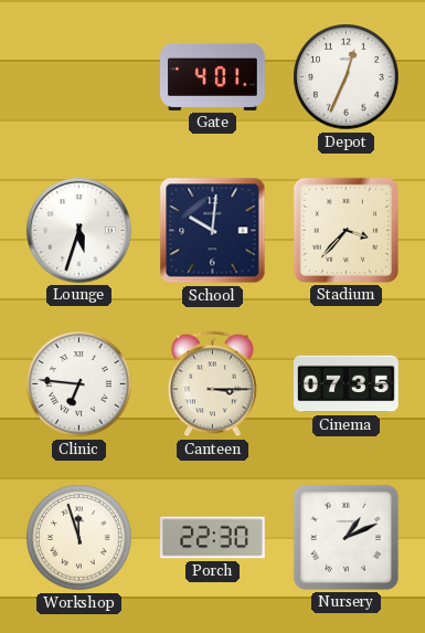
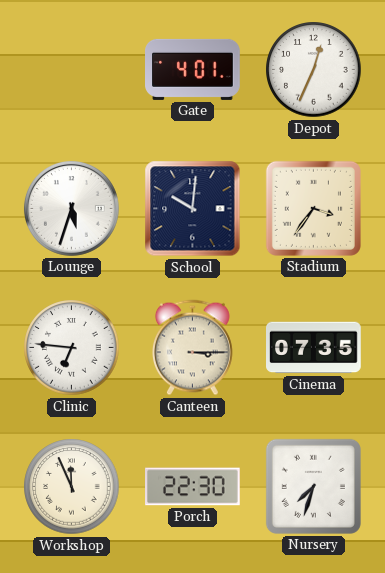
Stadium: 3:37 -> 3:36
Workshop: 11:57 -> 11:56
Nursery: 1:11 -> 7:33
